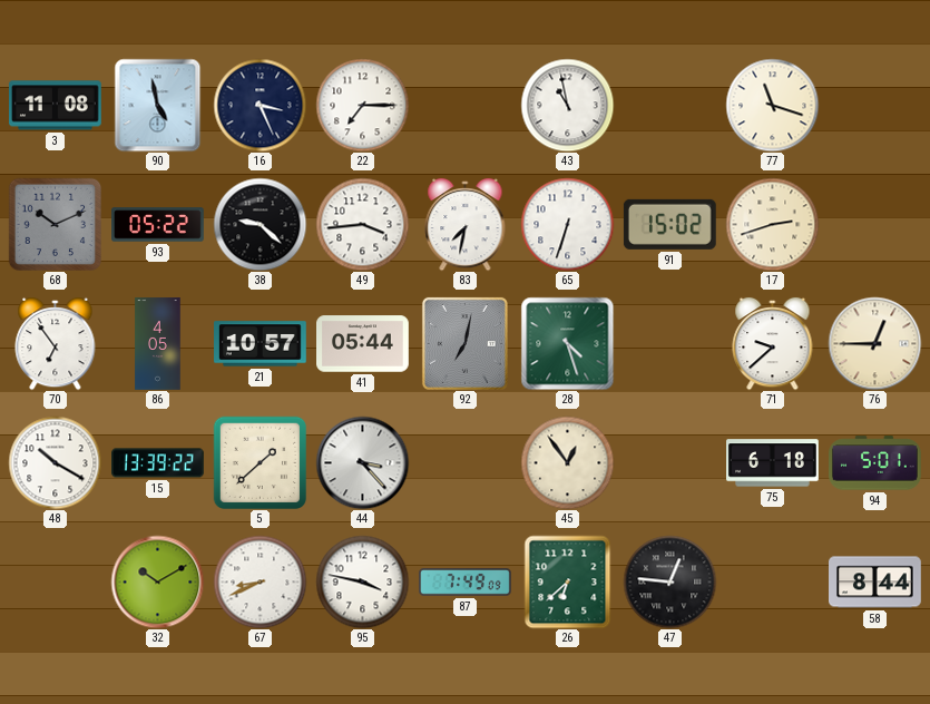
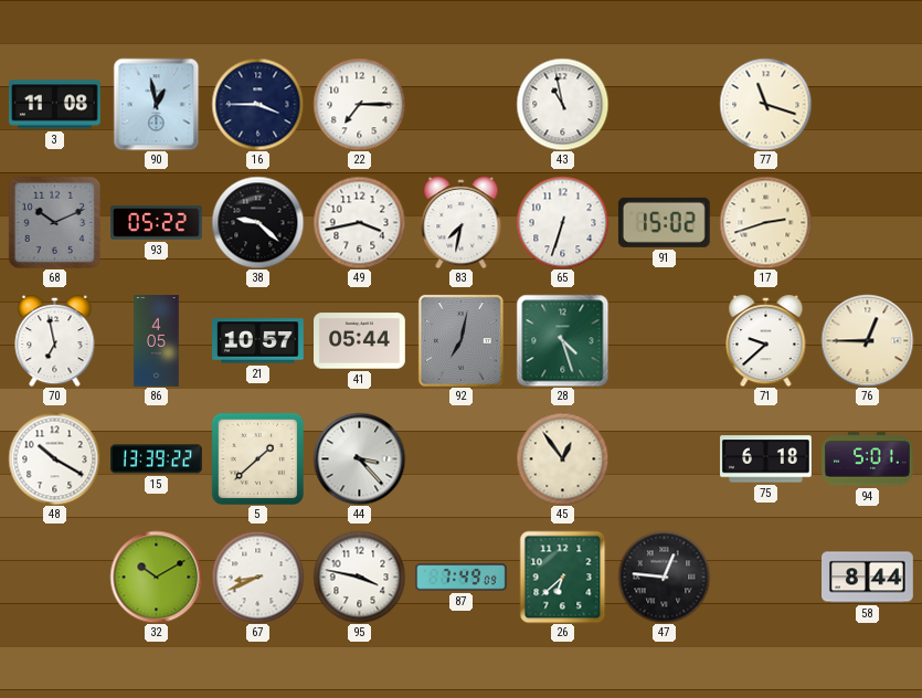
90: 4:58 -> 12:58
16: 3:26 -> 3:45
49: 3:44 -> 3:43
70: 6:54 -> 6:58
